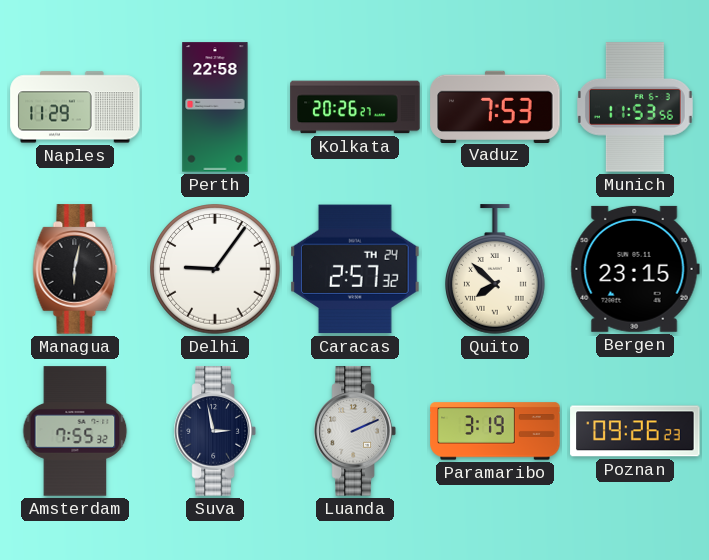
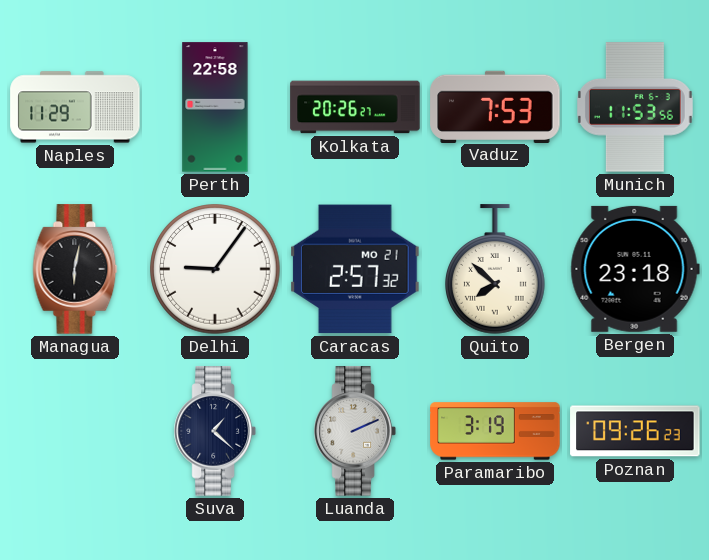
Caracas date: TH 24 -> MO 21
Bergen: 23:15 -> 23:18
Amsterdam: 7:55 -> none
Suva: 2:58 -> 1:22
